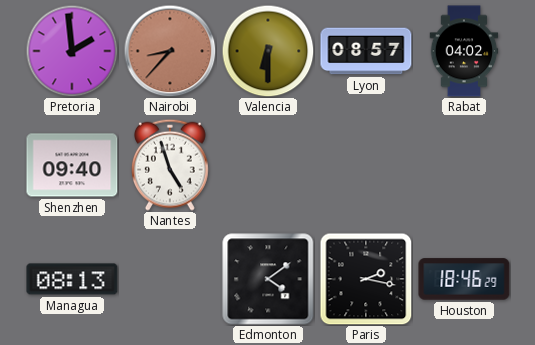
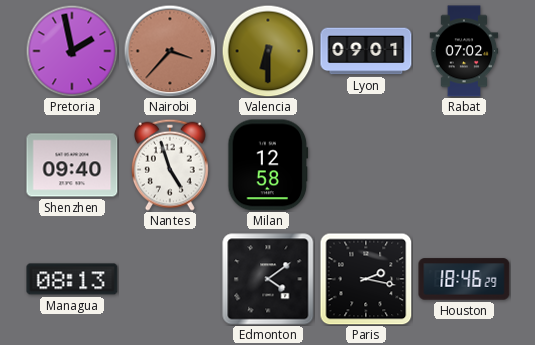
Pretoria: 1:59 -> 1:58
Nairobi: 8:37 -> 3:37
Lyon: 08:57 -> 09:01
Rabat: 04:02 -> 07:02
Milan: none -> 12:58
